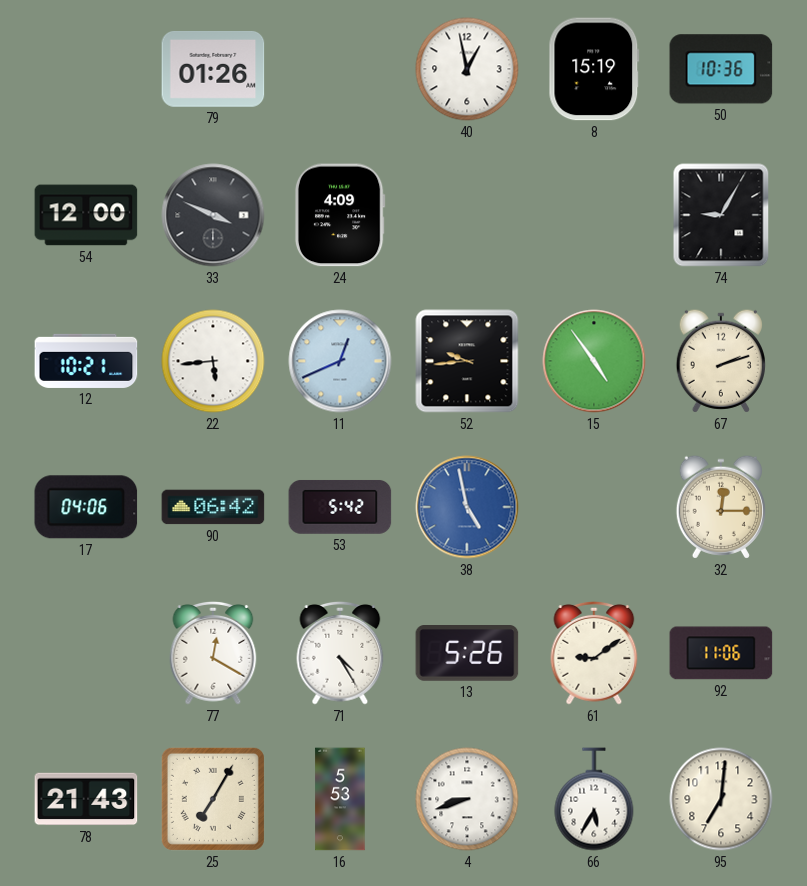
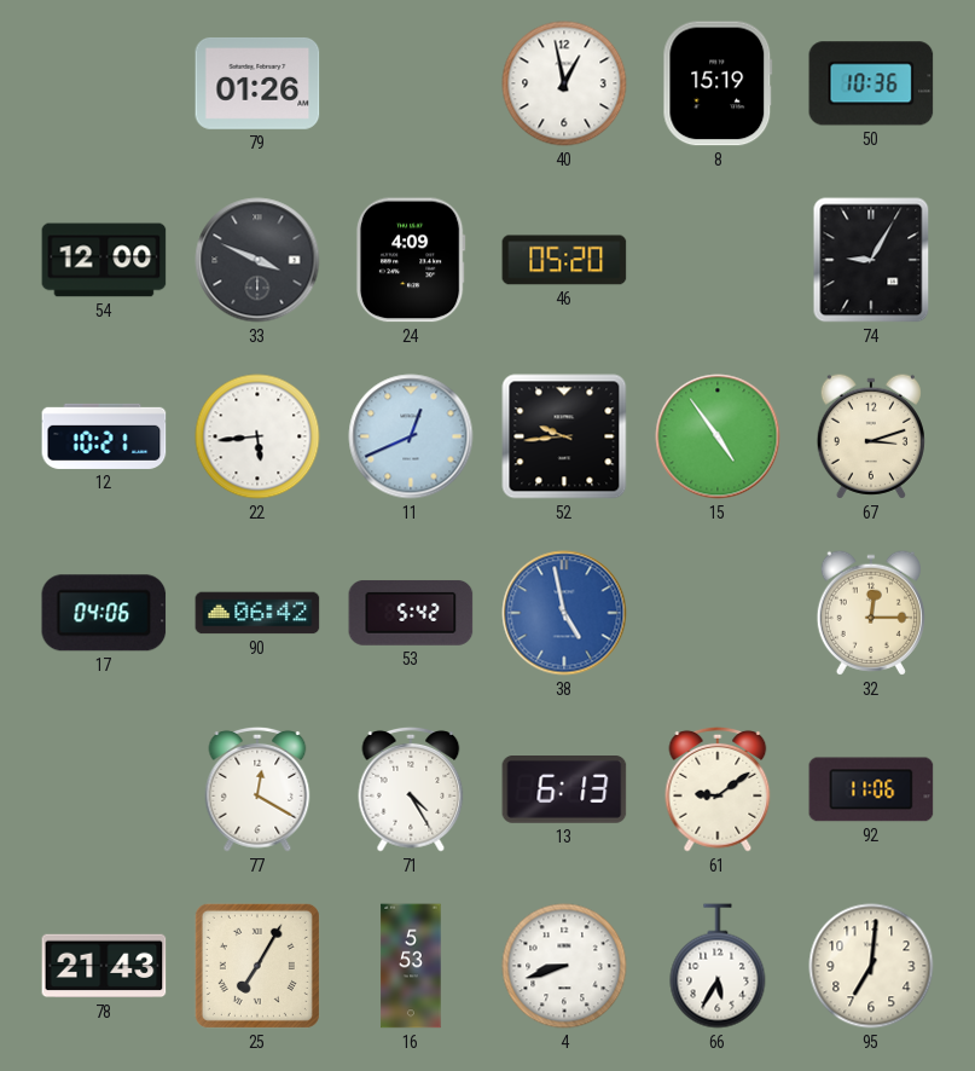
46: none -> 05:20
67: 2:12 -> 3:12
13: 5:26 -> 6:13
